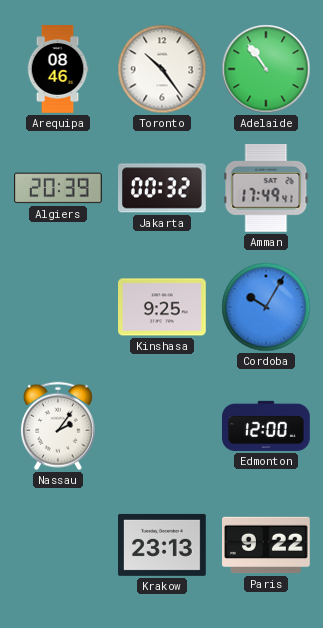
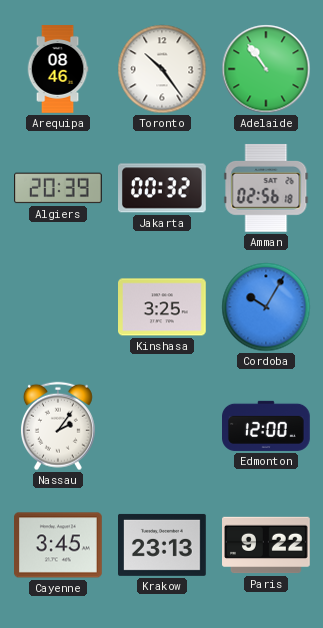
Amman: 17:49 -> 02:56
Kinshasa: 9:25 -> 3:25
Cayenne: none -> 3:45
